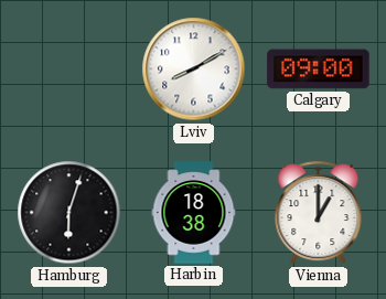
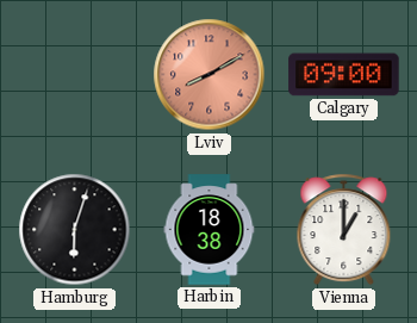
Lviv dial: white -> salmon
